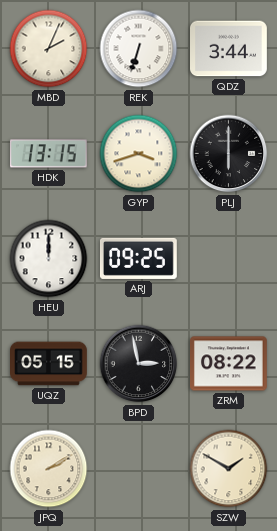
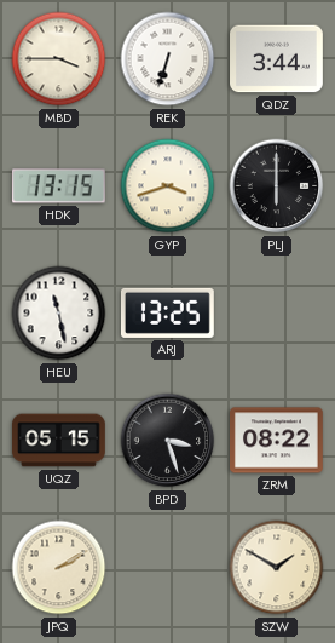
MBD: 2:04 -> 3:45
HEU: 12:00 -> 11:28
ARJ: 09:25 -> 13:25
BPD: 2:58 -> 3:27
